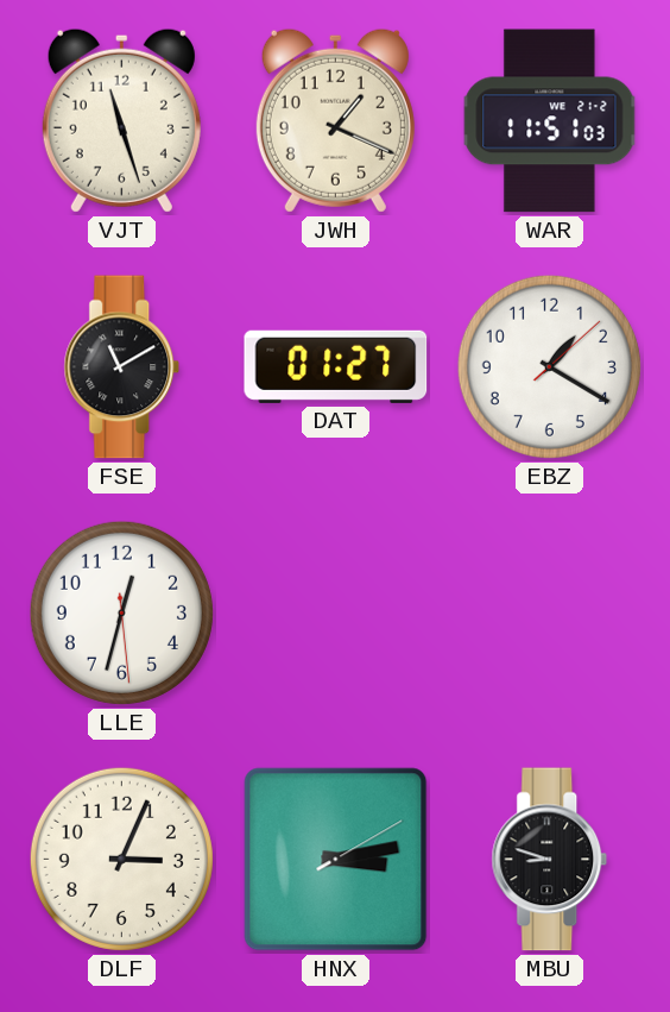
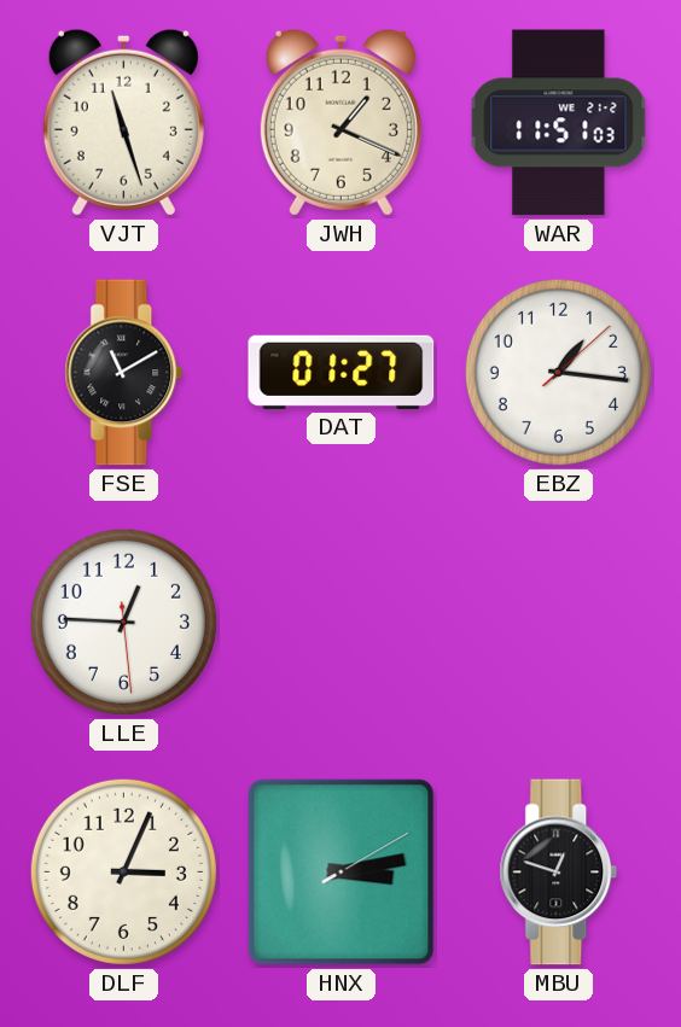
EBZ: 1:20 -> 1:16
LLE: 12:32 -> 12:45
MBU: 8:48 -> 12:48
